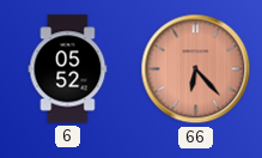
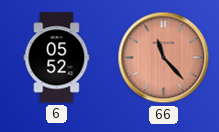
66: 6:23 -> 11:23
